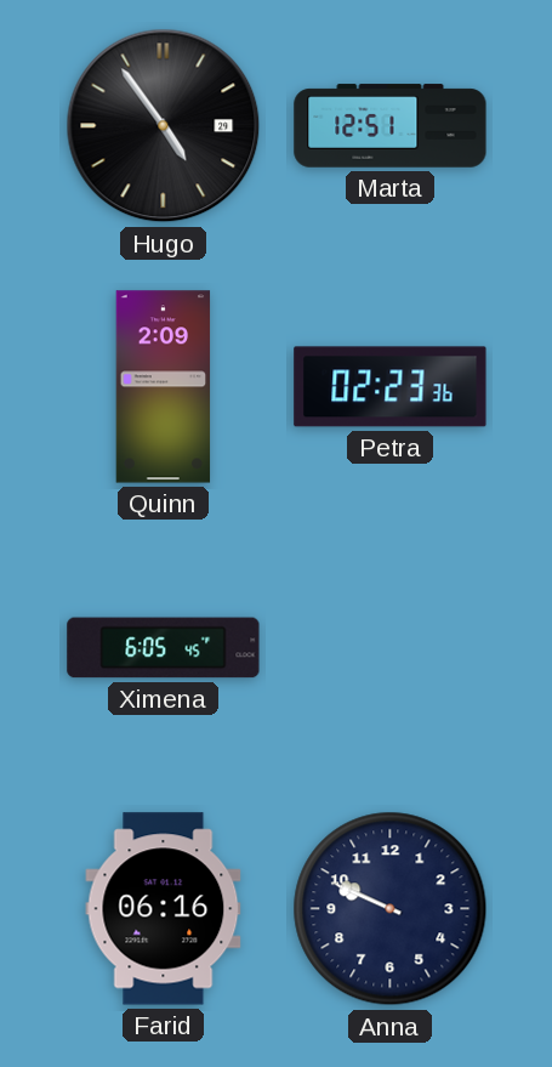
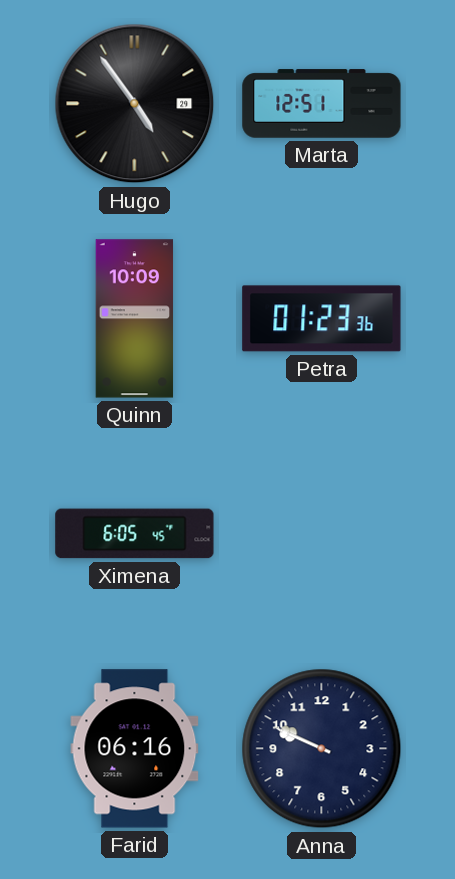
Quinn: 2:09 -> 10:09
Petra: 02:23 -> 01:23
